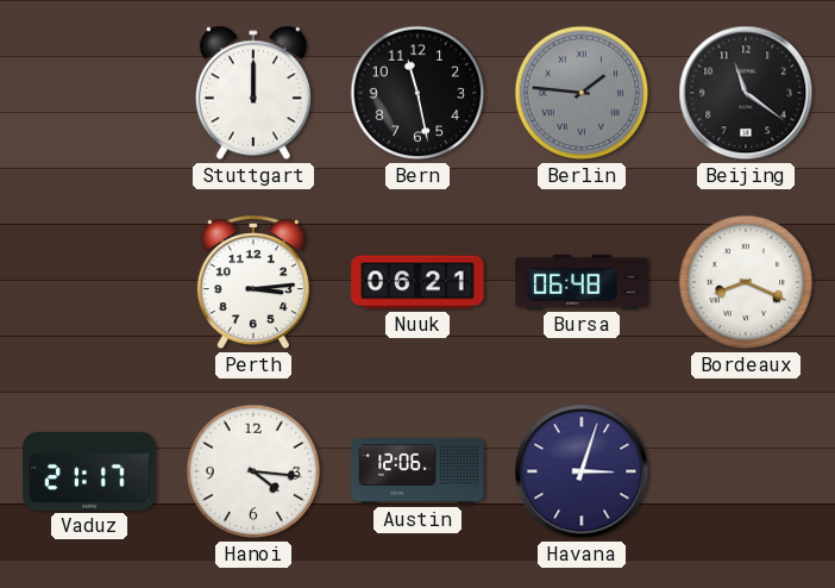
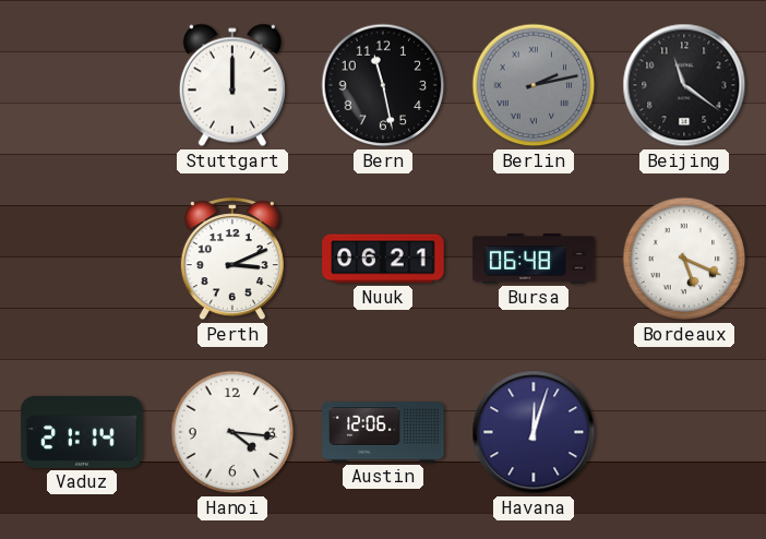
Berlin: 1:46 -> 2:13
Perth: 3:14 -> 3:11
Bordeaux: 8:19 -> 5:19
Vaduz: 21:17 -> 21:14
Havana: 3:03 -> 12:03
